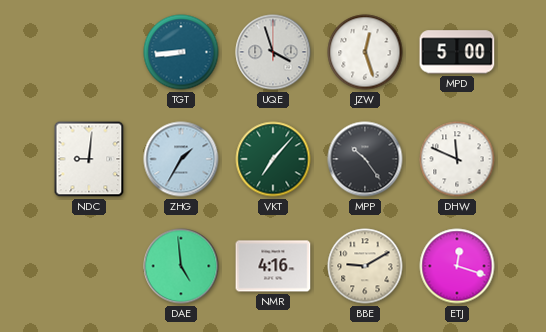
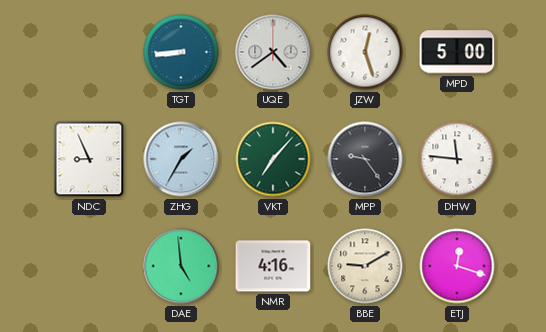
UQE: 3:57 -> 4:39
NDC: 9:01 -> 8:56
MPP: 10:24 -> 9:24
DHW: 11:49 -> 11:46
